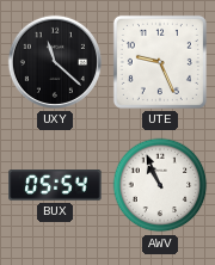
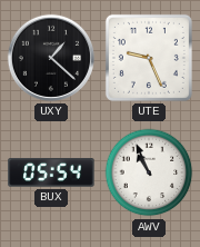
UXY: 11:22 -> 1:22
